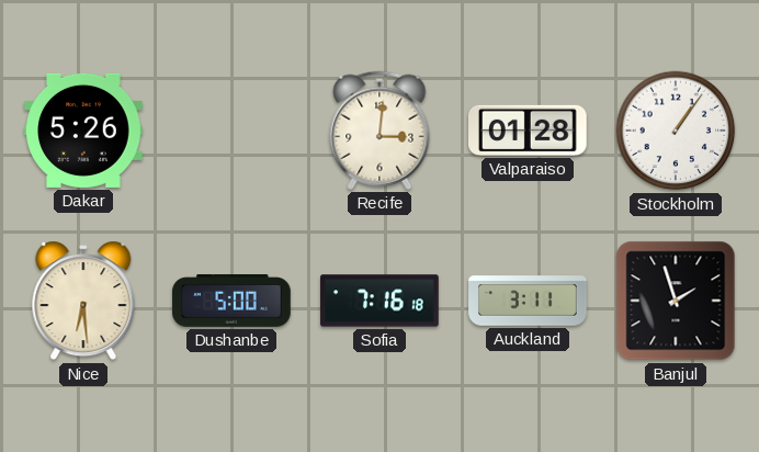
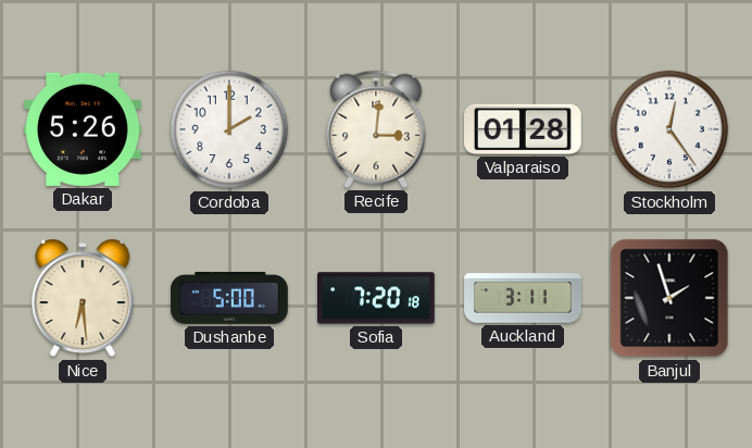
Cordoba: none -> 2:00
Stockholm: 1:06 -> 12:24
Sofia: 7:16 -> 7:20
